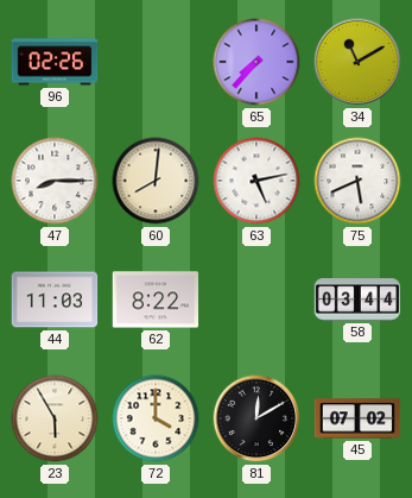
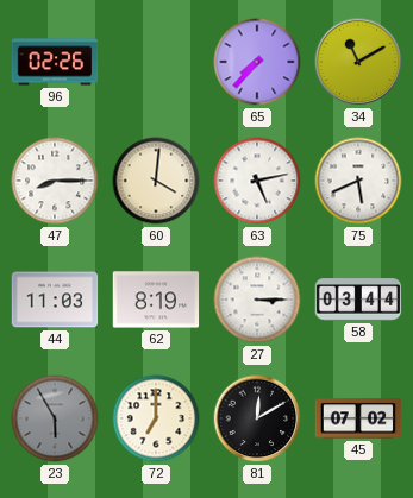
60: 8:01 -> 4:01
62: 8:22 -> 8:19
27: none -> 3:15
23 dial: cream -> grey
72: 4:00 -> 7:00
